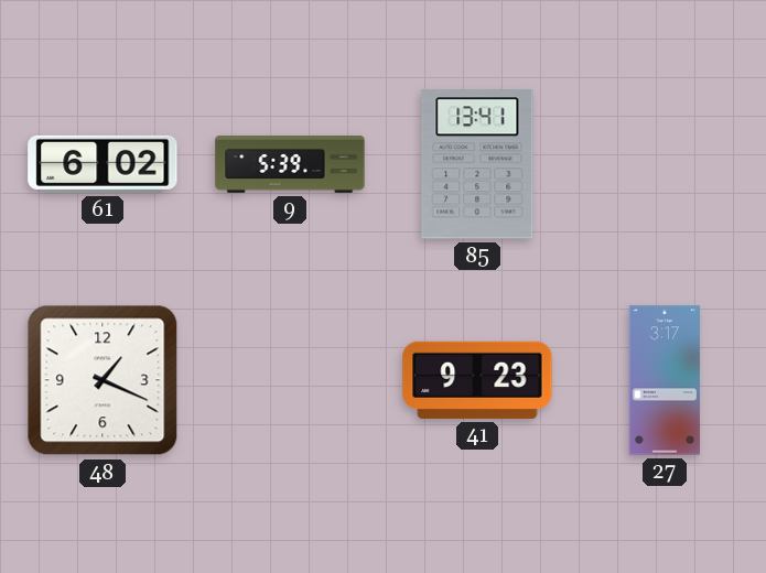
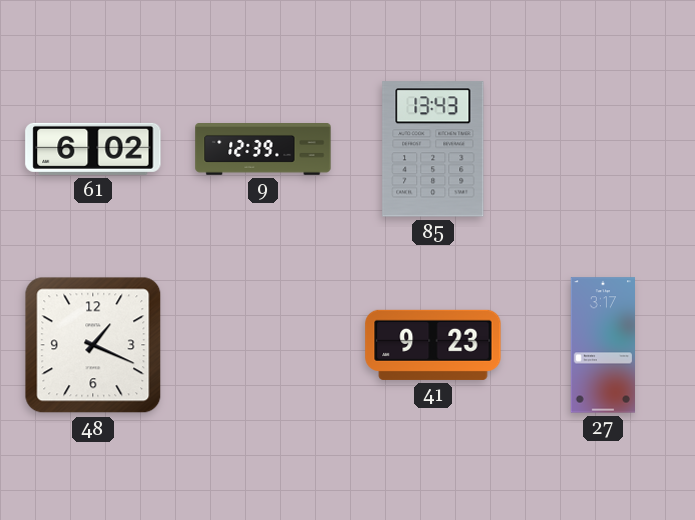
9: 5:39 -> 12:39
85: 13:41 -> 13:43
